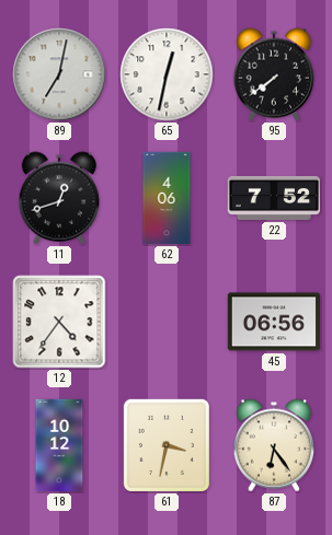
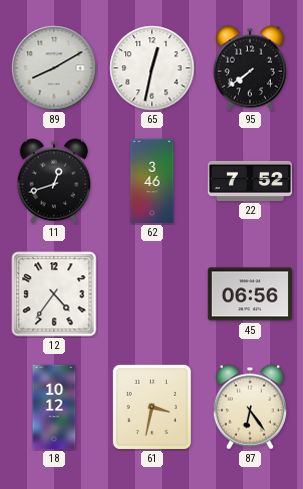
89: 7:02 -> 8:10
62: 4:06 -> 3:46
